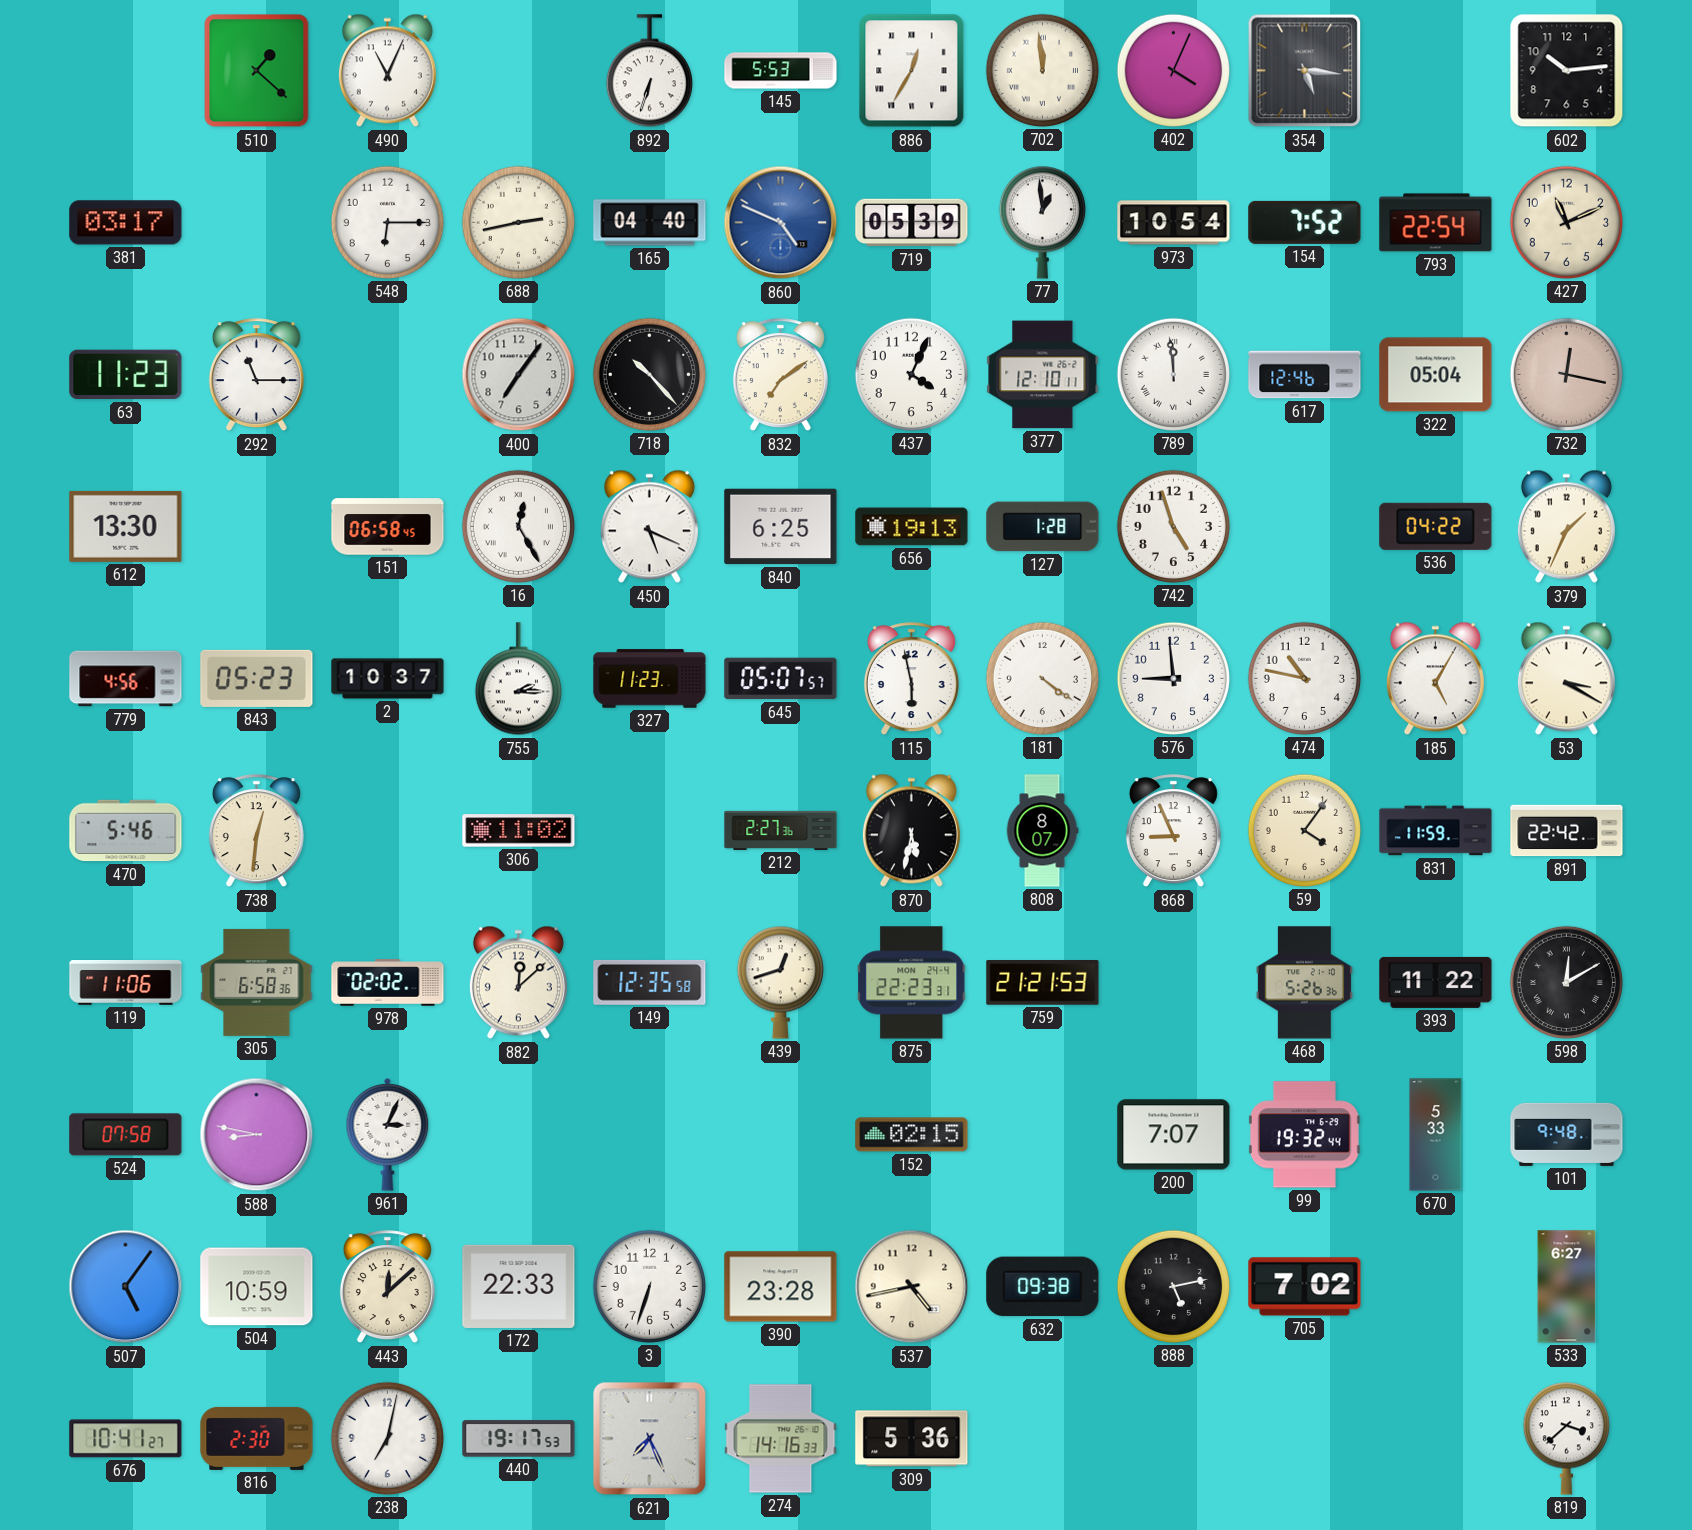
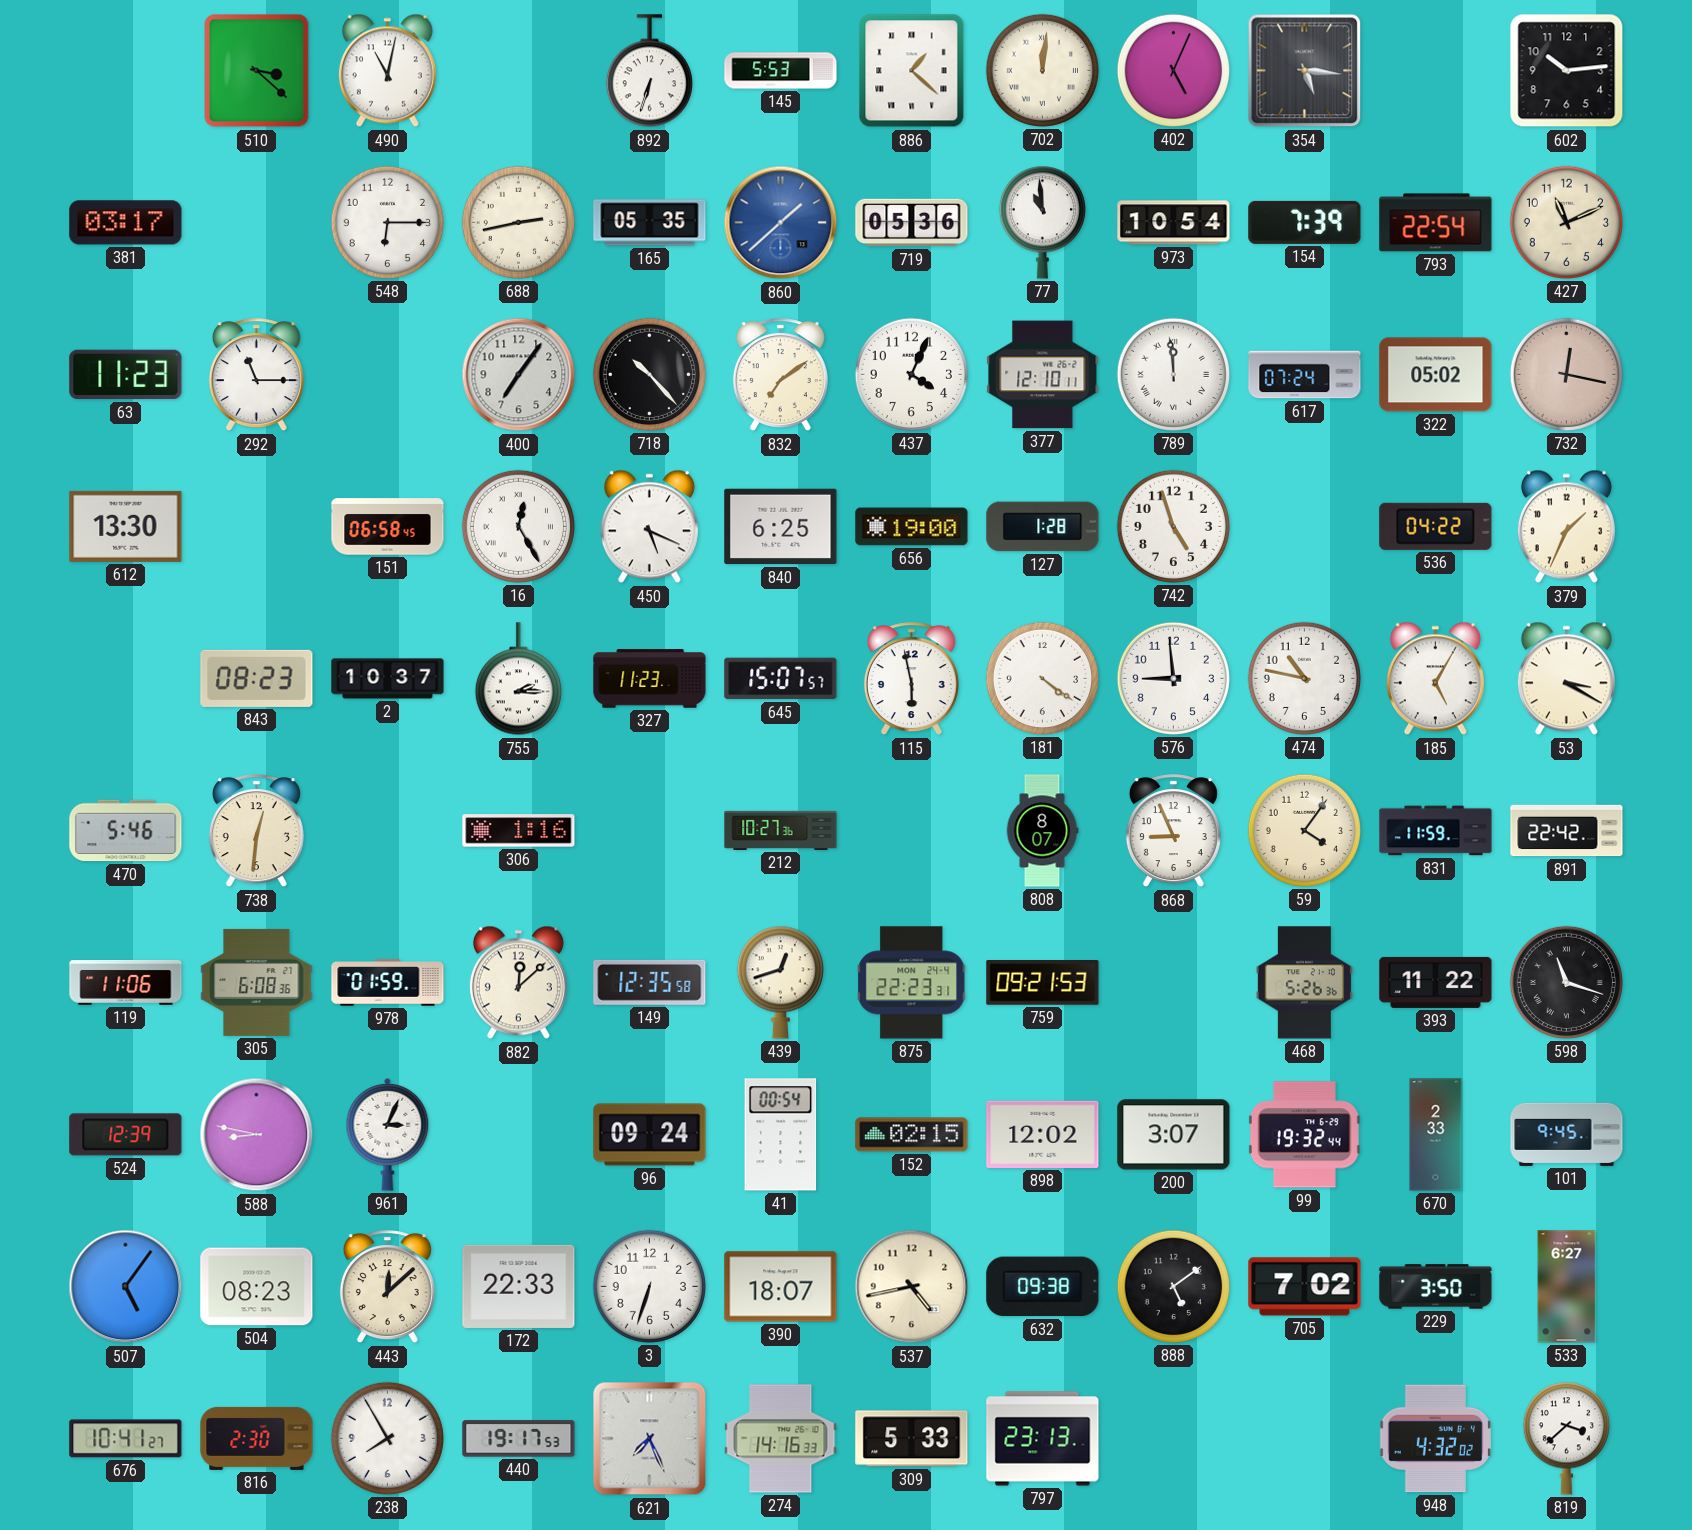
510: 1:22 -> 3:22
490: 11:04 -> 11:02
886: 12:35 -> 1:22
702: 11:59 -> 12:01
402: 4:04 -> 5:04
165: 04:40 -> 05:35
860: 4:49 -> 1:38
719: 05:39 -> 05:36
77: 12:59 -> 10:59
154: 7:52 -> 7:39
617: 12:46 -> 07:24
322: 05:04 -> 05:02
656: 19:13 -> 19:00
779: 4:56 -> none
843: 05:23 -> 08:23
645: 05:07 -> 15:07
306: 11:02 -> 1:16
212: 2:27 -> 10:27
870: 5:32 -> none
305: 6:58 -> 6:08
978: 02:02 -> 01:59
759: 21:21 -> 09:21
598: 12:10 -> 11:18
524: 07:58 -> 12:39
96: none -> 09:24
41: none -> 00:54
898: none -> 12:02
200: 7:07 -> 3:07
670: 5:33 -> 2:33
101: 9:48 -> 9:45
504: 10:59 -> 08:23
390: 23:28 -> 18:07
888: 5:13 -> 5:09
229: none -> 3:50
238: 7:02 -> 7:55
309: 5:36 -> 5:33
797: none -> 23:13
948: none -> 4:32
